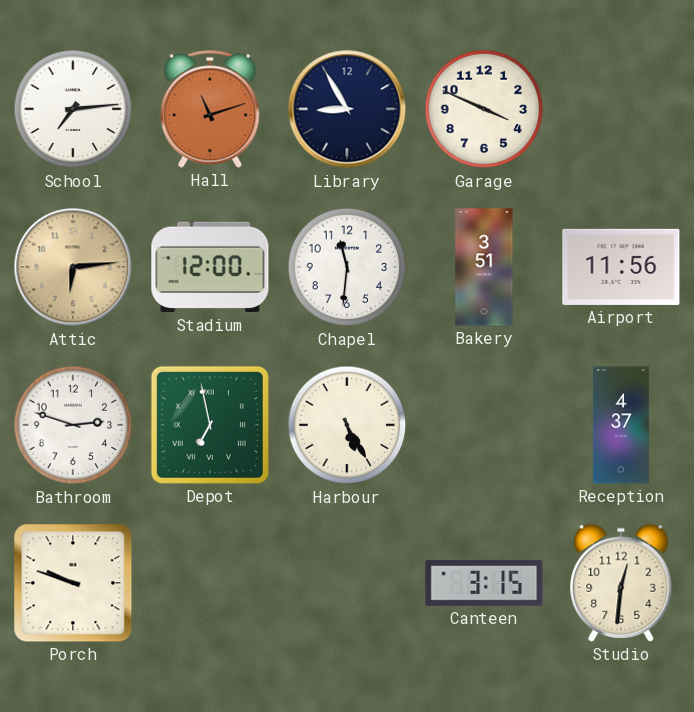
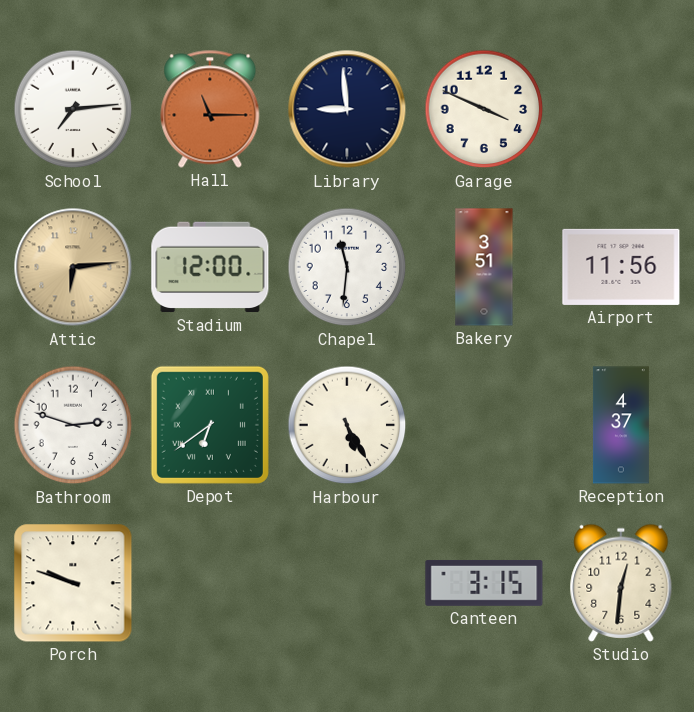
Hall: 11:12 -> 11:15
Library: 8:55 -> 8:59
Depot: 6:58 -> 6:39
